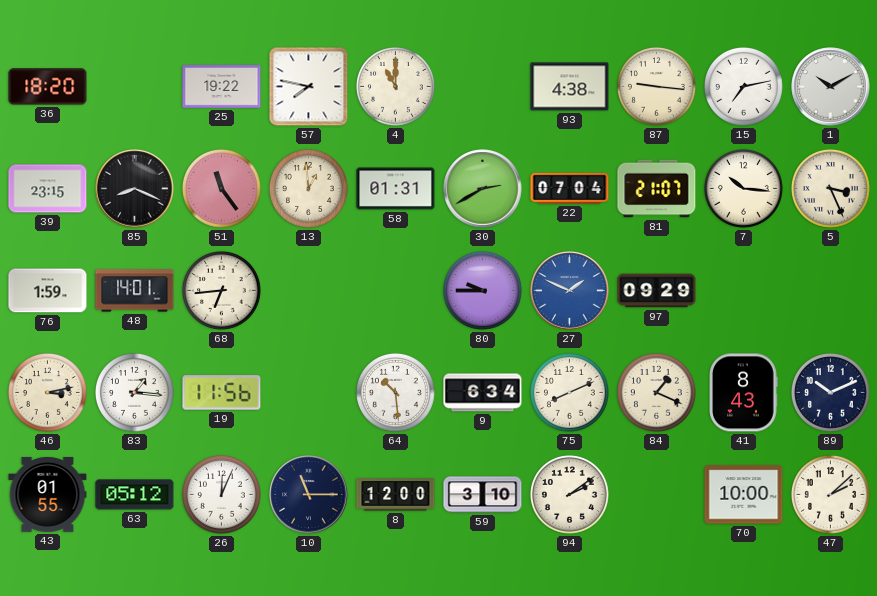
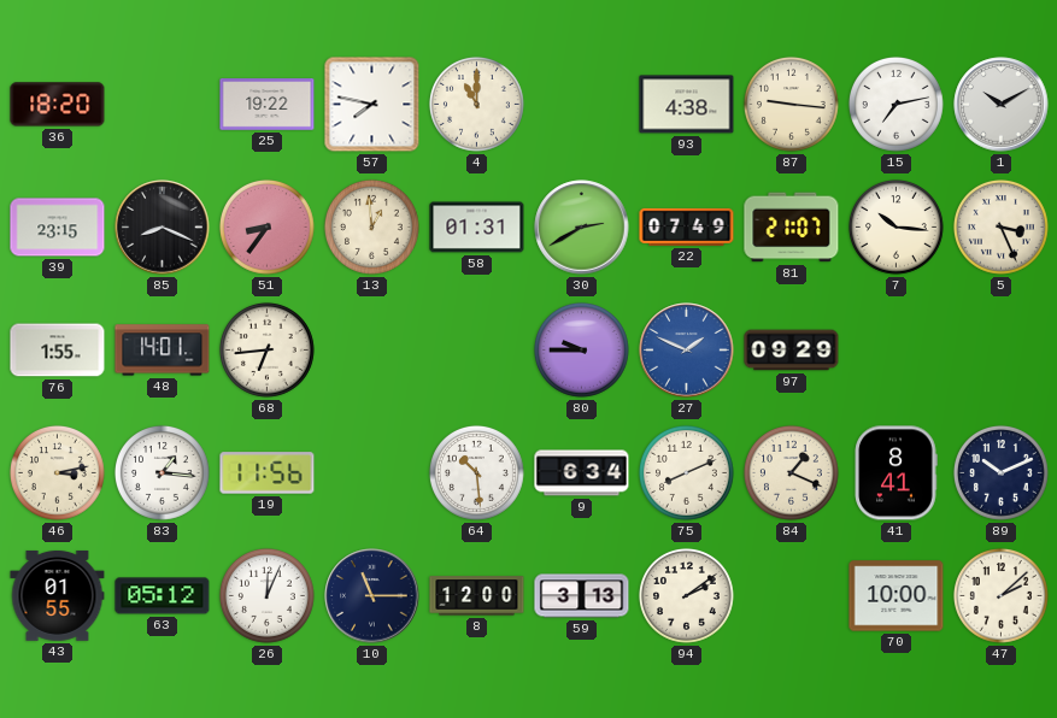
51: 11:24 -> 8:36
22: 07:04 -> 07:49
76: 1:59 -> 1:55
41: 8:43 -> 8:41
59: 3:10 -> 3:13
